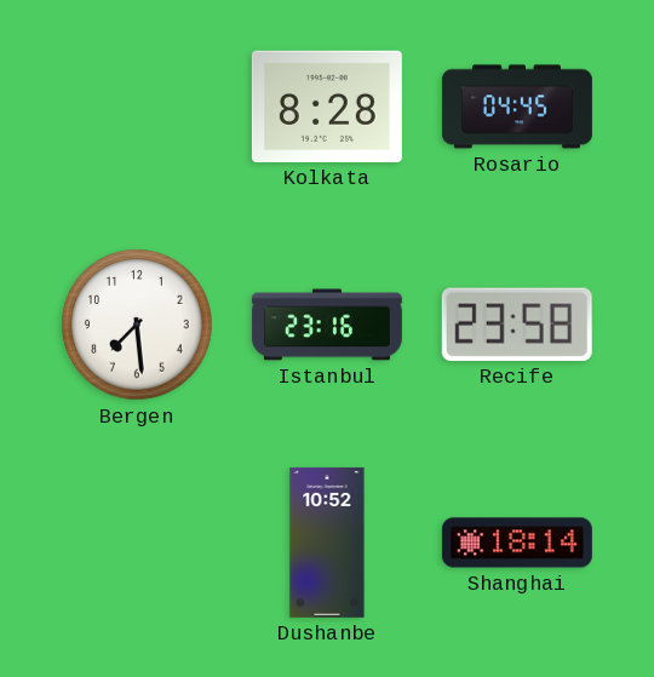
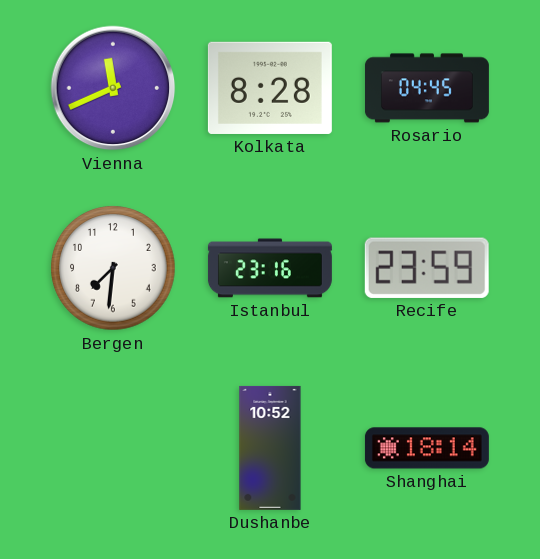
Vienna: none -> 11:41
Bergen: 7:29 -> 7:31
Recife: 23:58 -> 23:59
